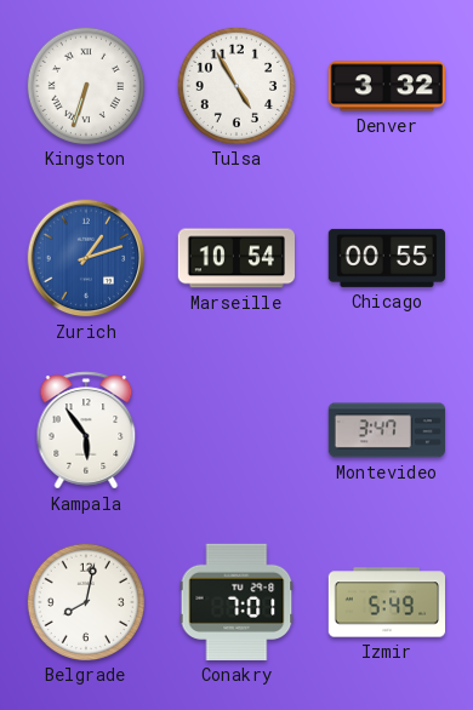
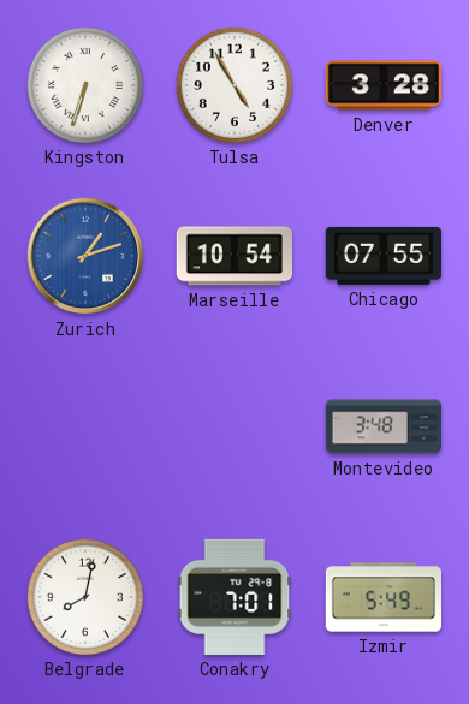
Denver: 3:32 -> 3:28
Chicago: 00:55 -> 07:55
Kampala: 5:54 -> none
Montevideo: 3:47 -> 3:48
